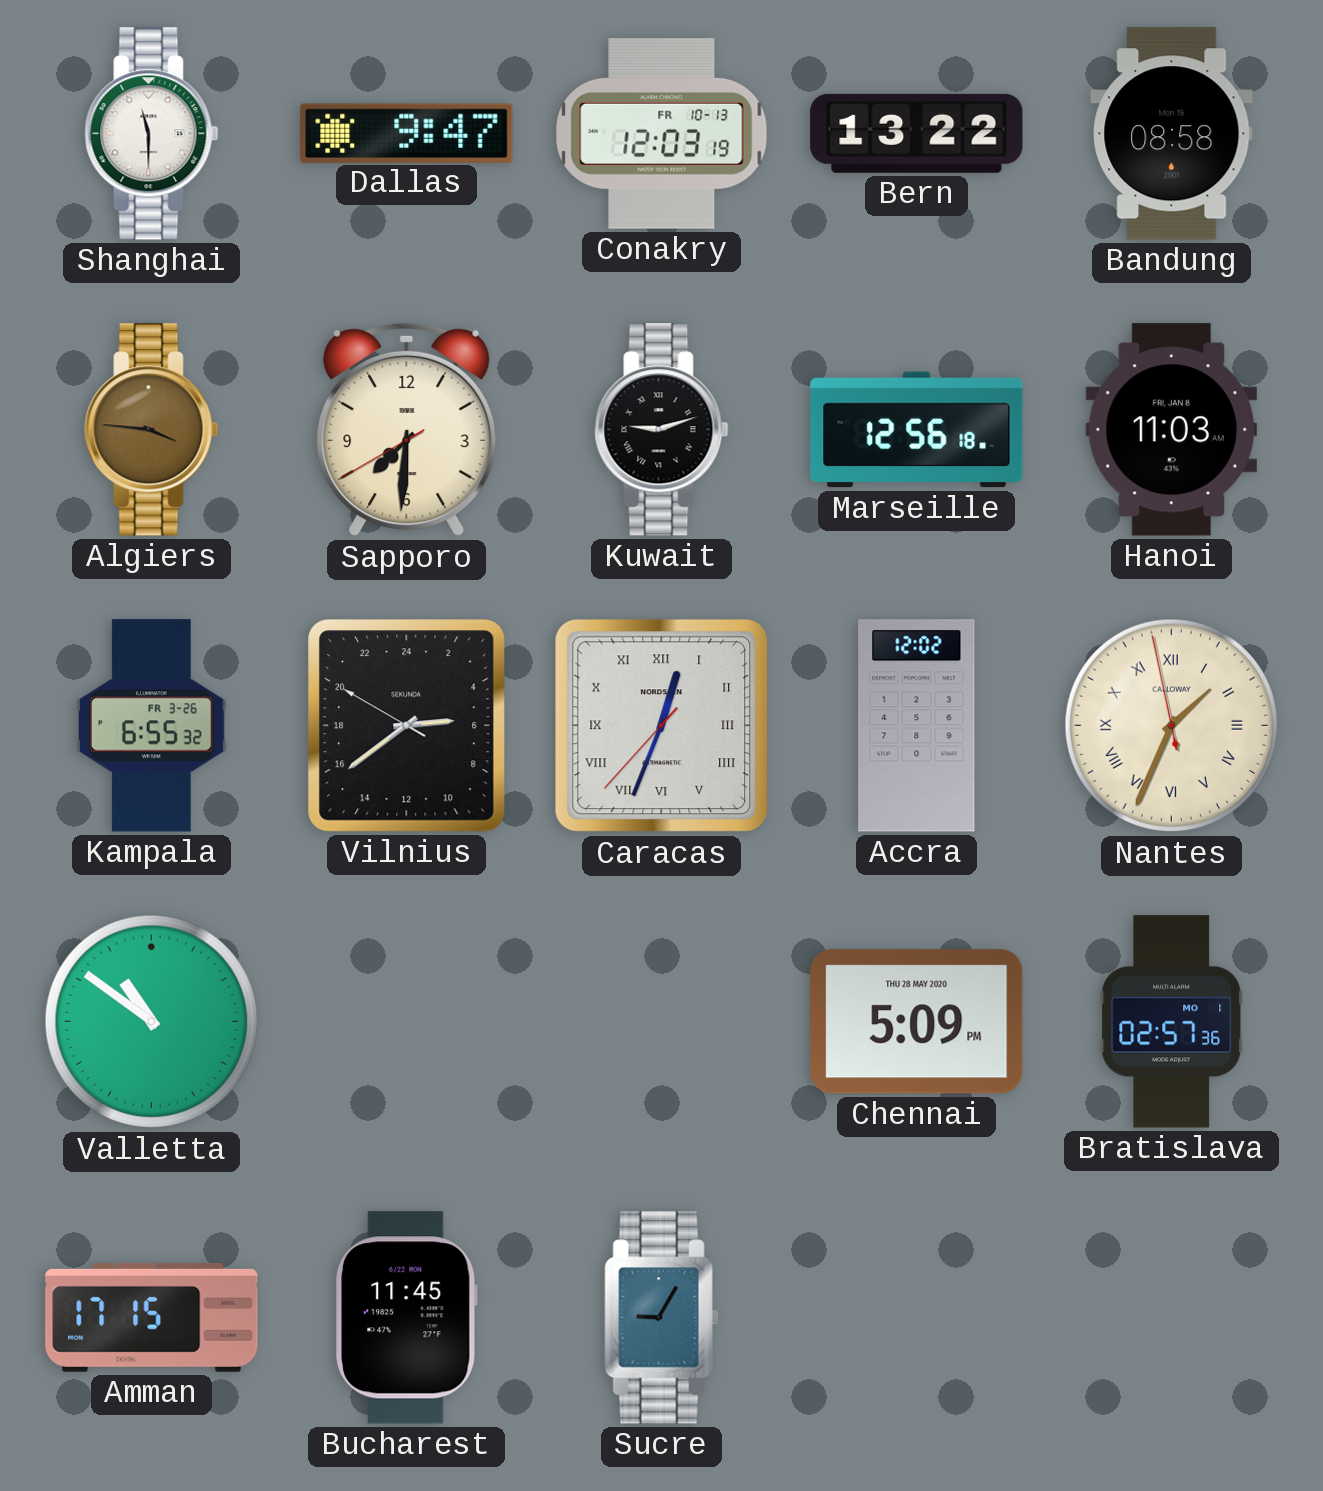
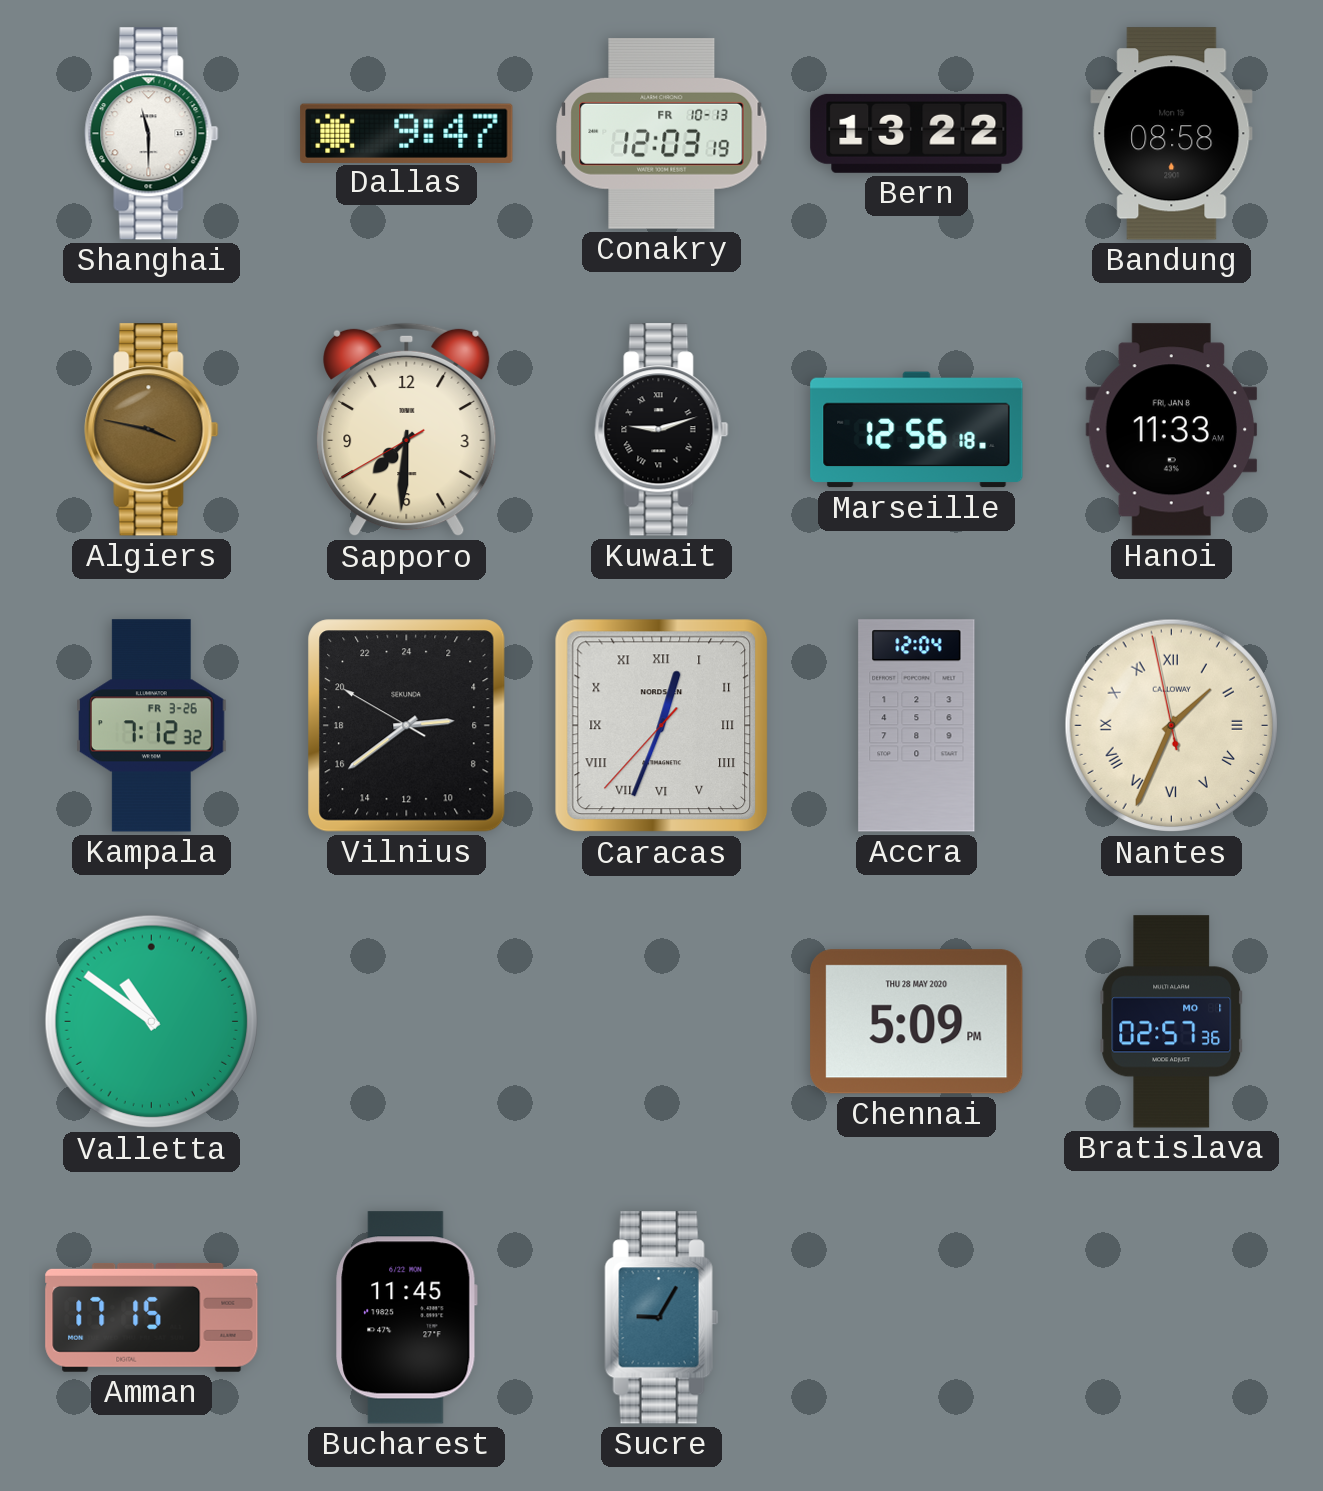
Algiers: 3:46 -> 3:47
Hanoi: 11:03 -> 11:33
Kampala: 6:55 -> 7:12
Accra: 12:02 -> 12:04
